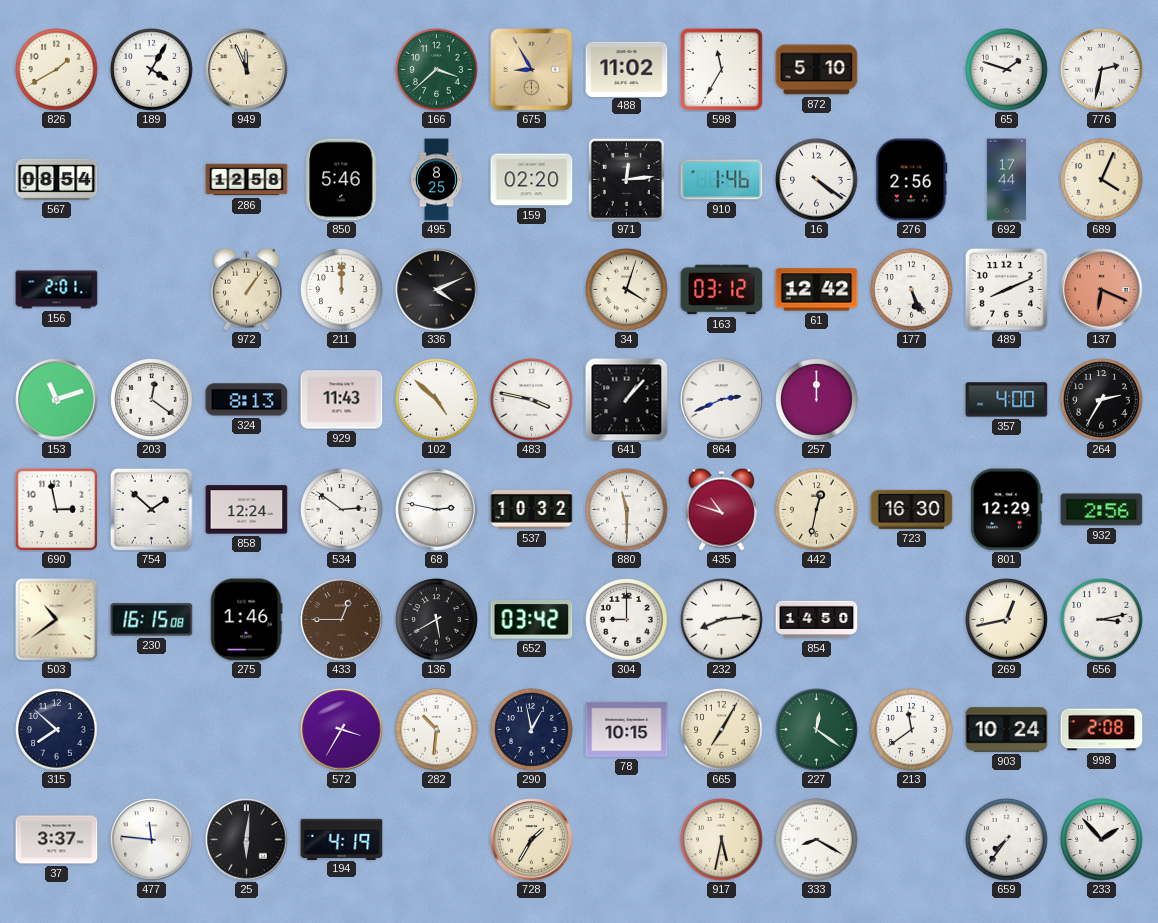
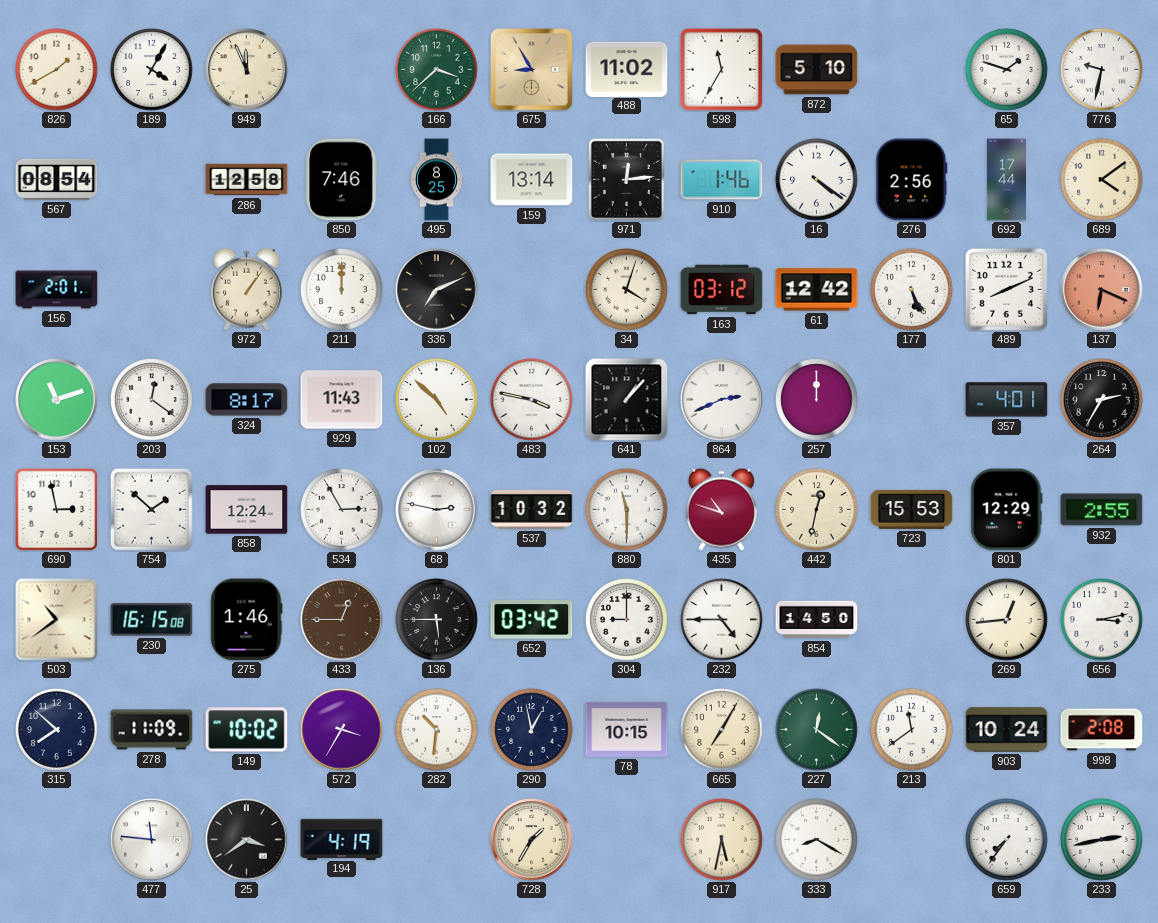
776: 2:32 -> 9:32
850: 5:46 -> 7:46
159: 02:20 -> 13:14
689: 4:04 -> 4:09
336: 4:11 -> 7:11
324: 8:13 -> 8:17
357: 4:00 -> 4:01
534: 2:51 -> 2:55
723: 16:30 -> 15:53
932: 2:56 -> 2:55
136: 5:40 -> 5:45
232: 8:14 -> 4:45
269: 12:43 -> 12:44
278: none -> 11:09
149: none -> 10:02
37: 3:37 -> none
25: 6:01 -> 3:39
233: 1:53 -> 2:43
